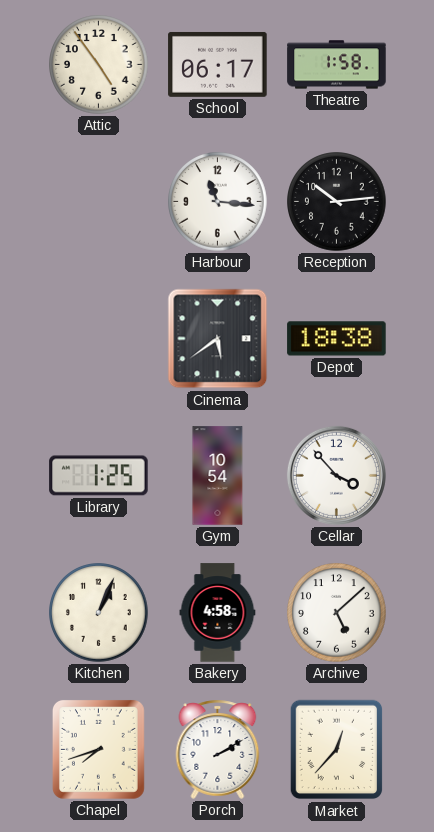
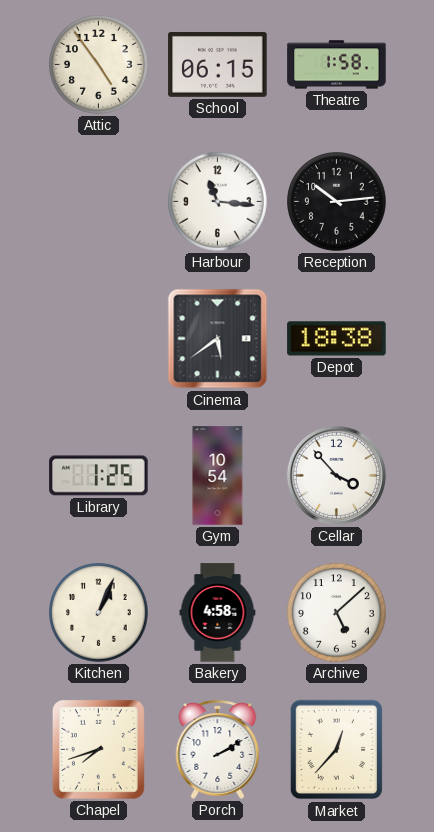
School: 06:17 -> 06:15
